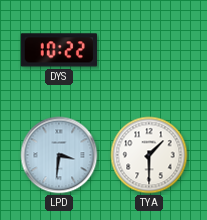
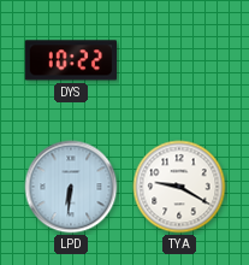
LPD: 3:31 -> 6:31
TYA: 1:30 -> 9:20
